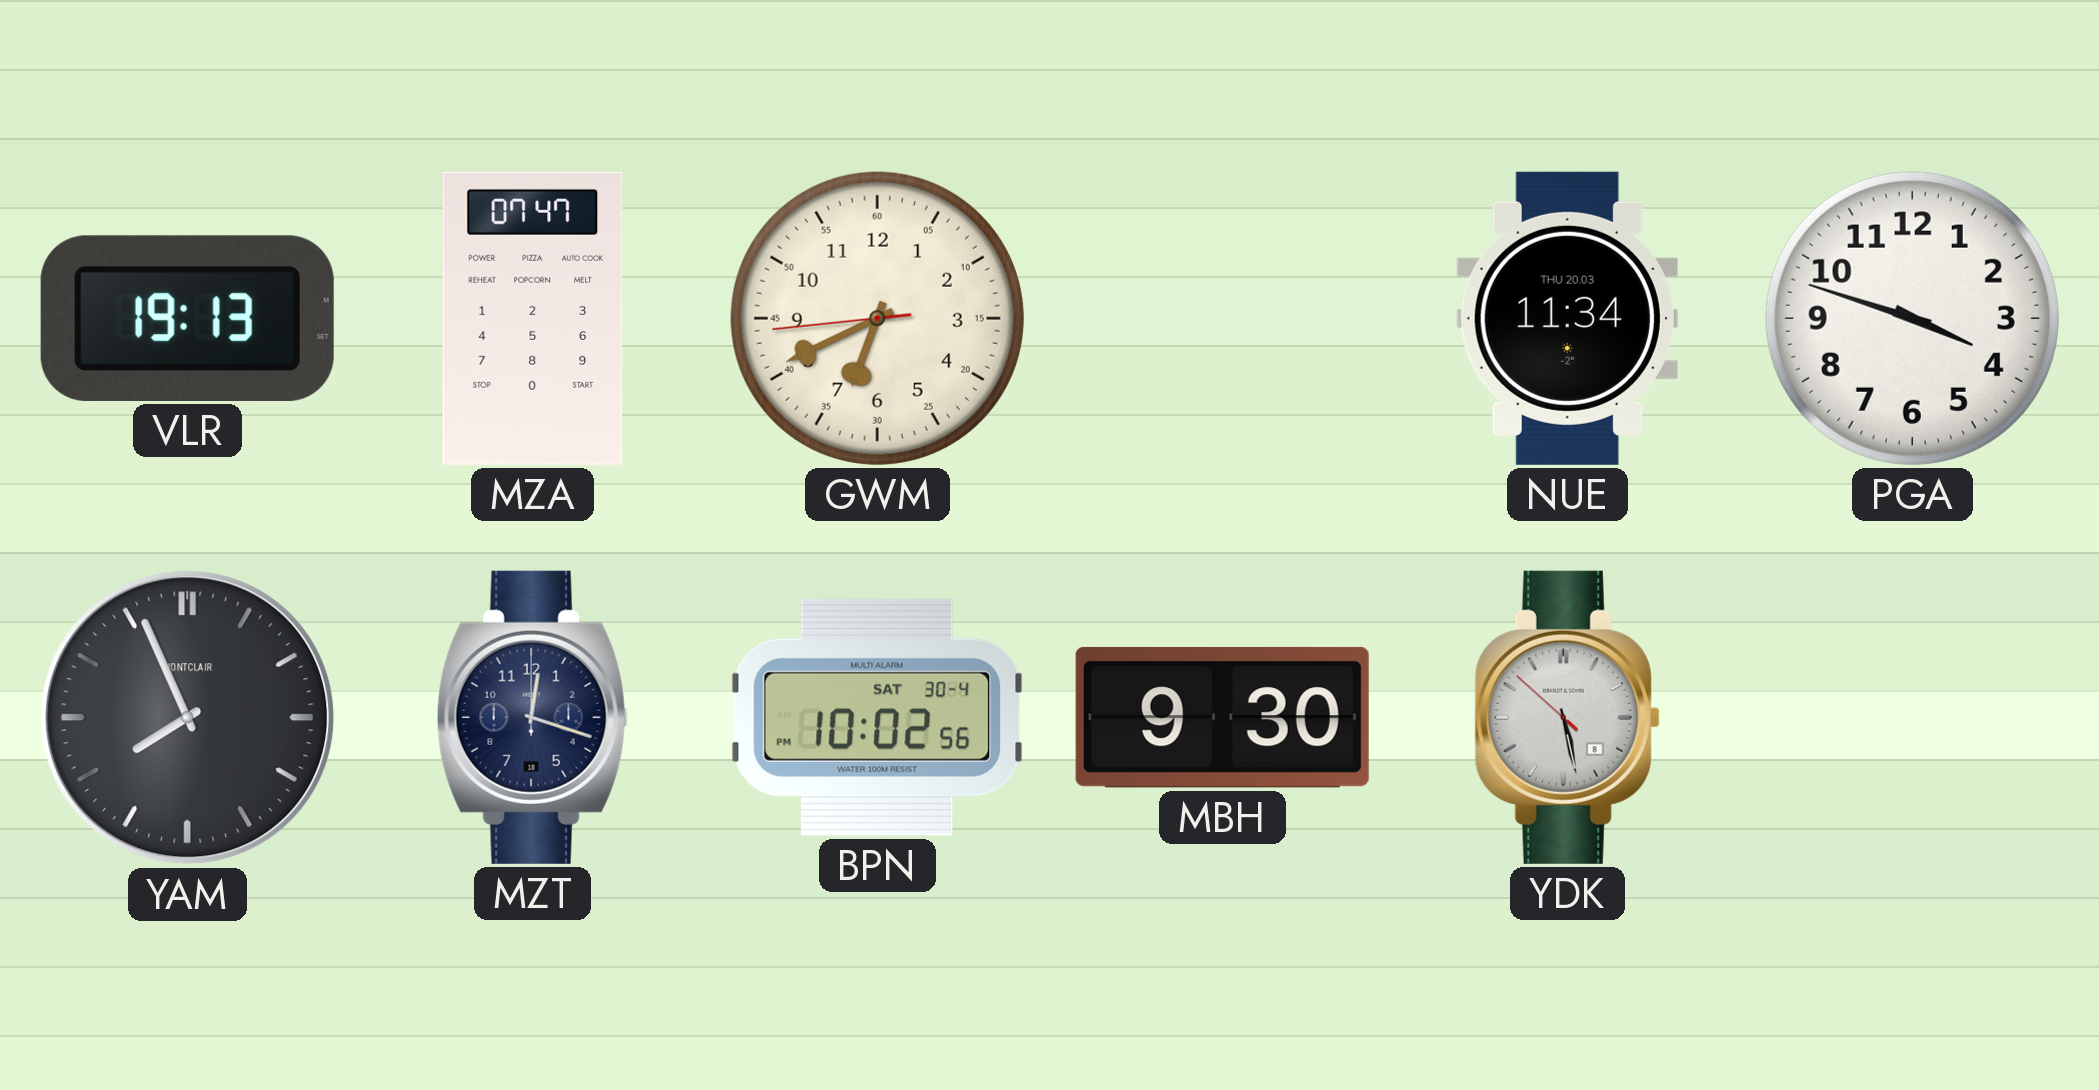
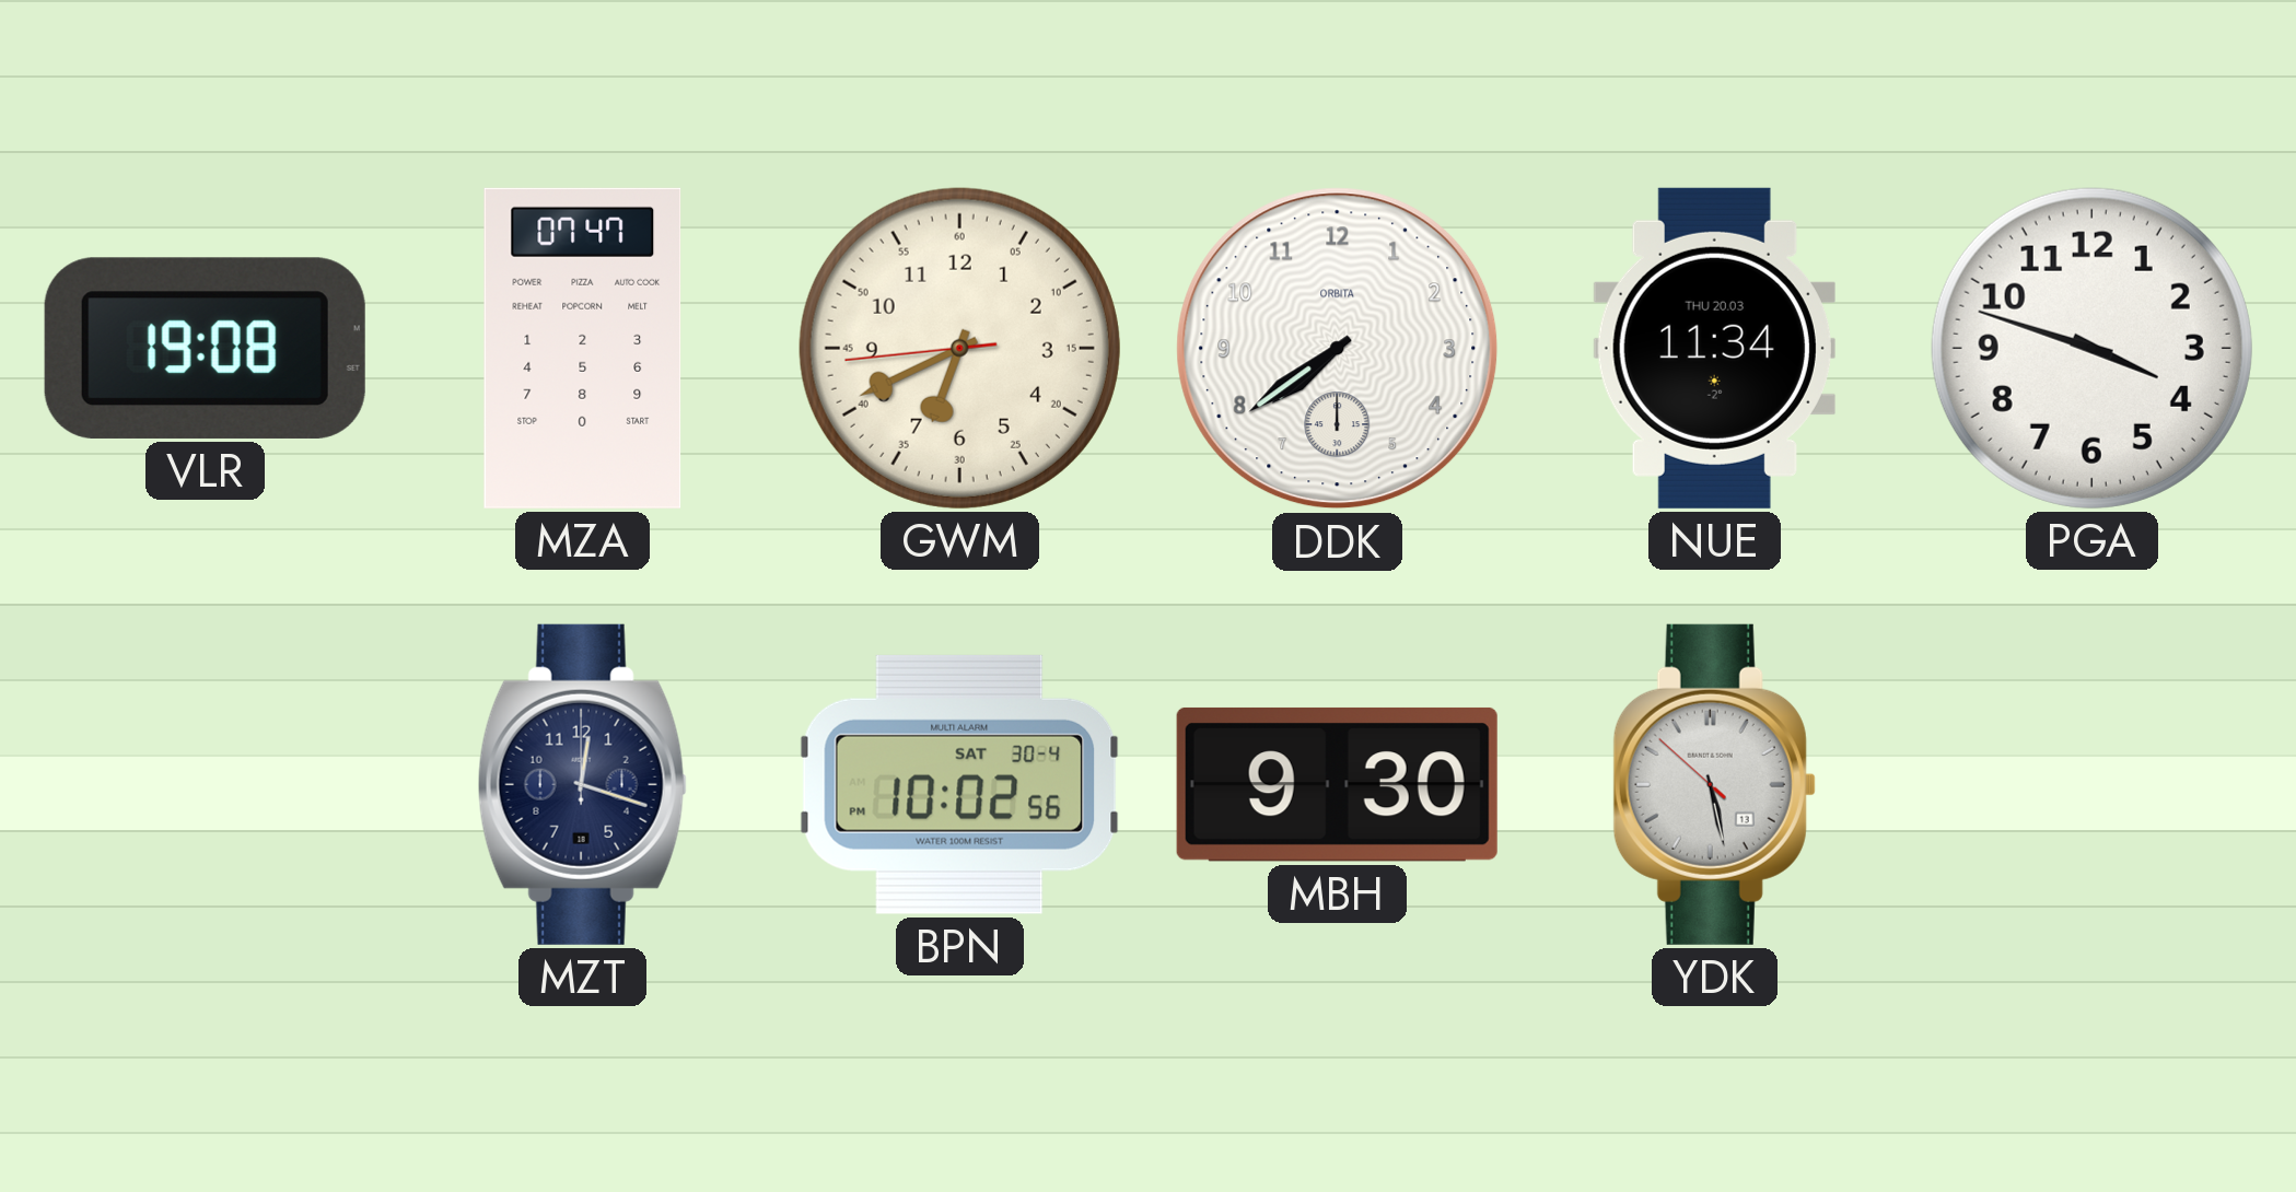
VLR: 19:13 -> 19:08
DDK: none -> 7:39
YAM: 7:56 -> none
YDK date: 8 -> 13
